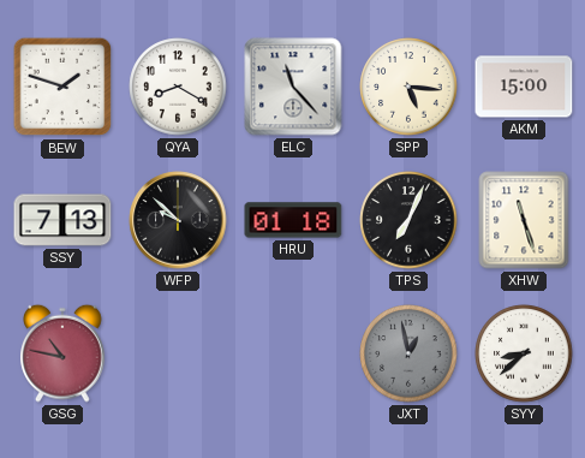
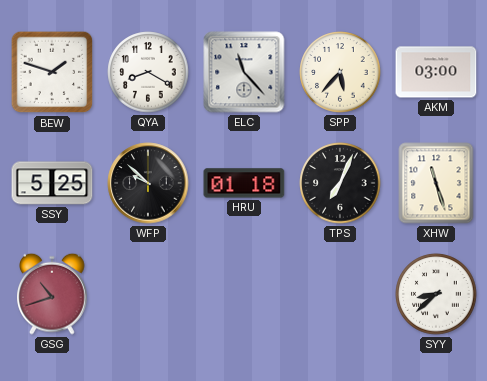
SPP: 5:16 -> 5:37
AKM: 15:00 -> 03:00
SSY: 7:13 -> 5:25
GSG: 10:47 -> 10:42
JXT: 12:58 -> none
